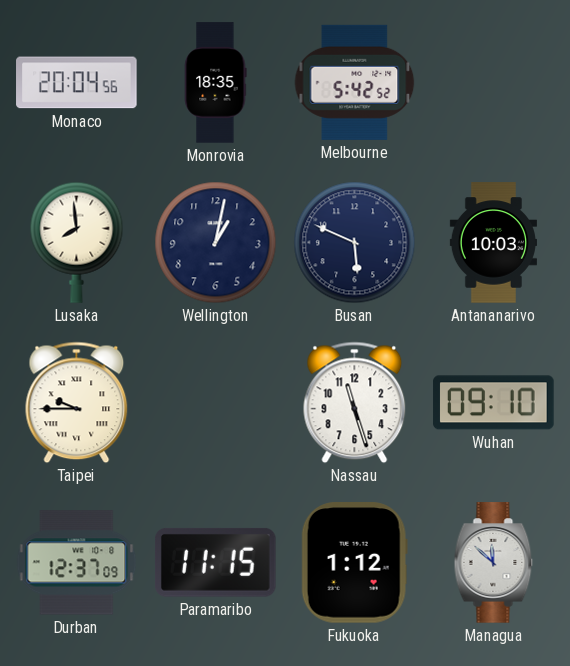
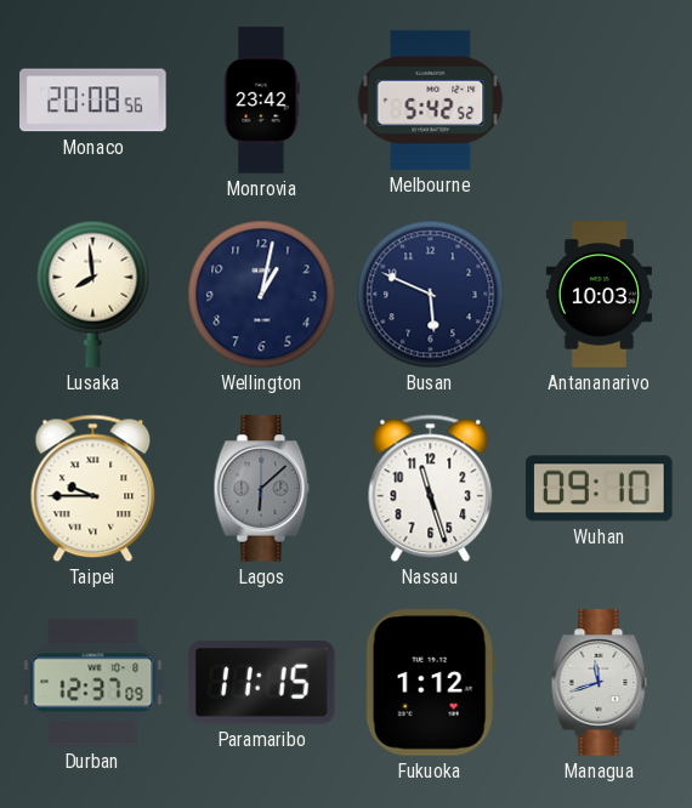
Monaco: 20:04 -> 20:08
Monrovia: 18:35 -> 23:42
Lagos: none -> 6:08
Managua: 11:52 -> 11:42
